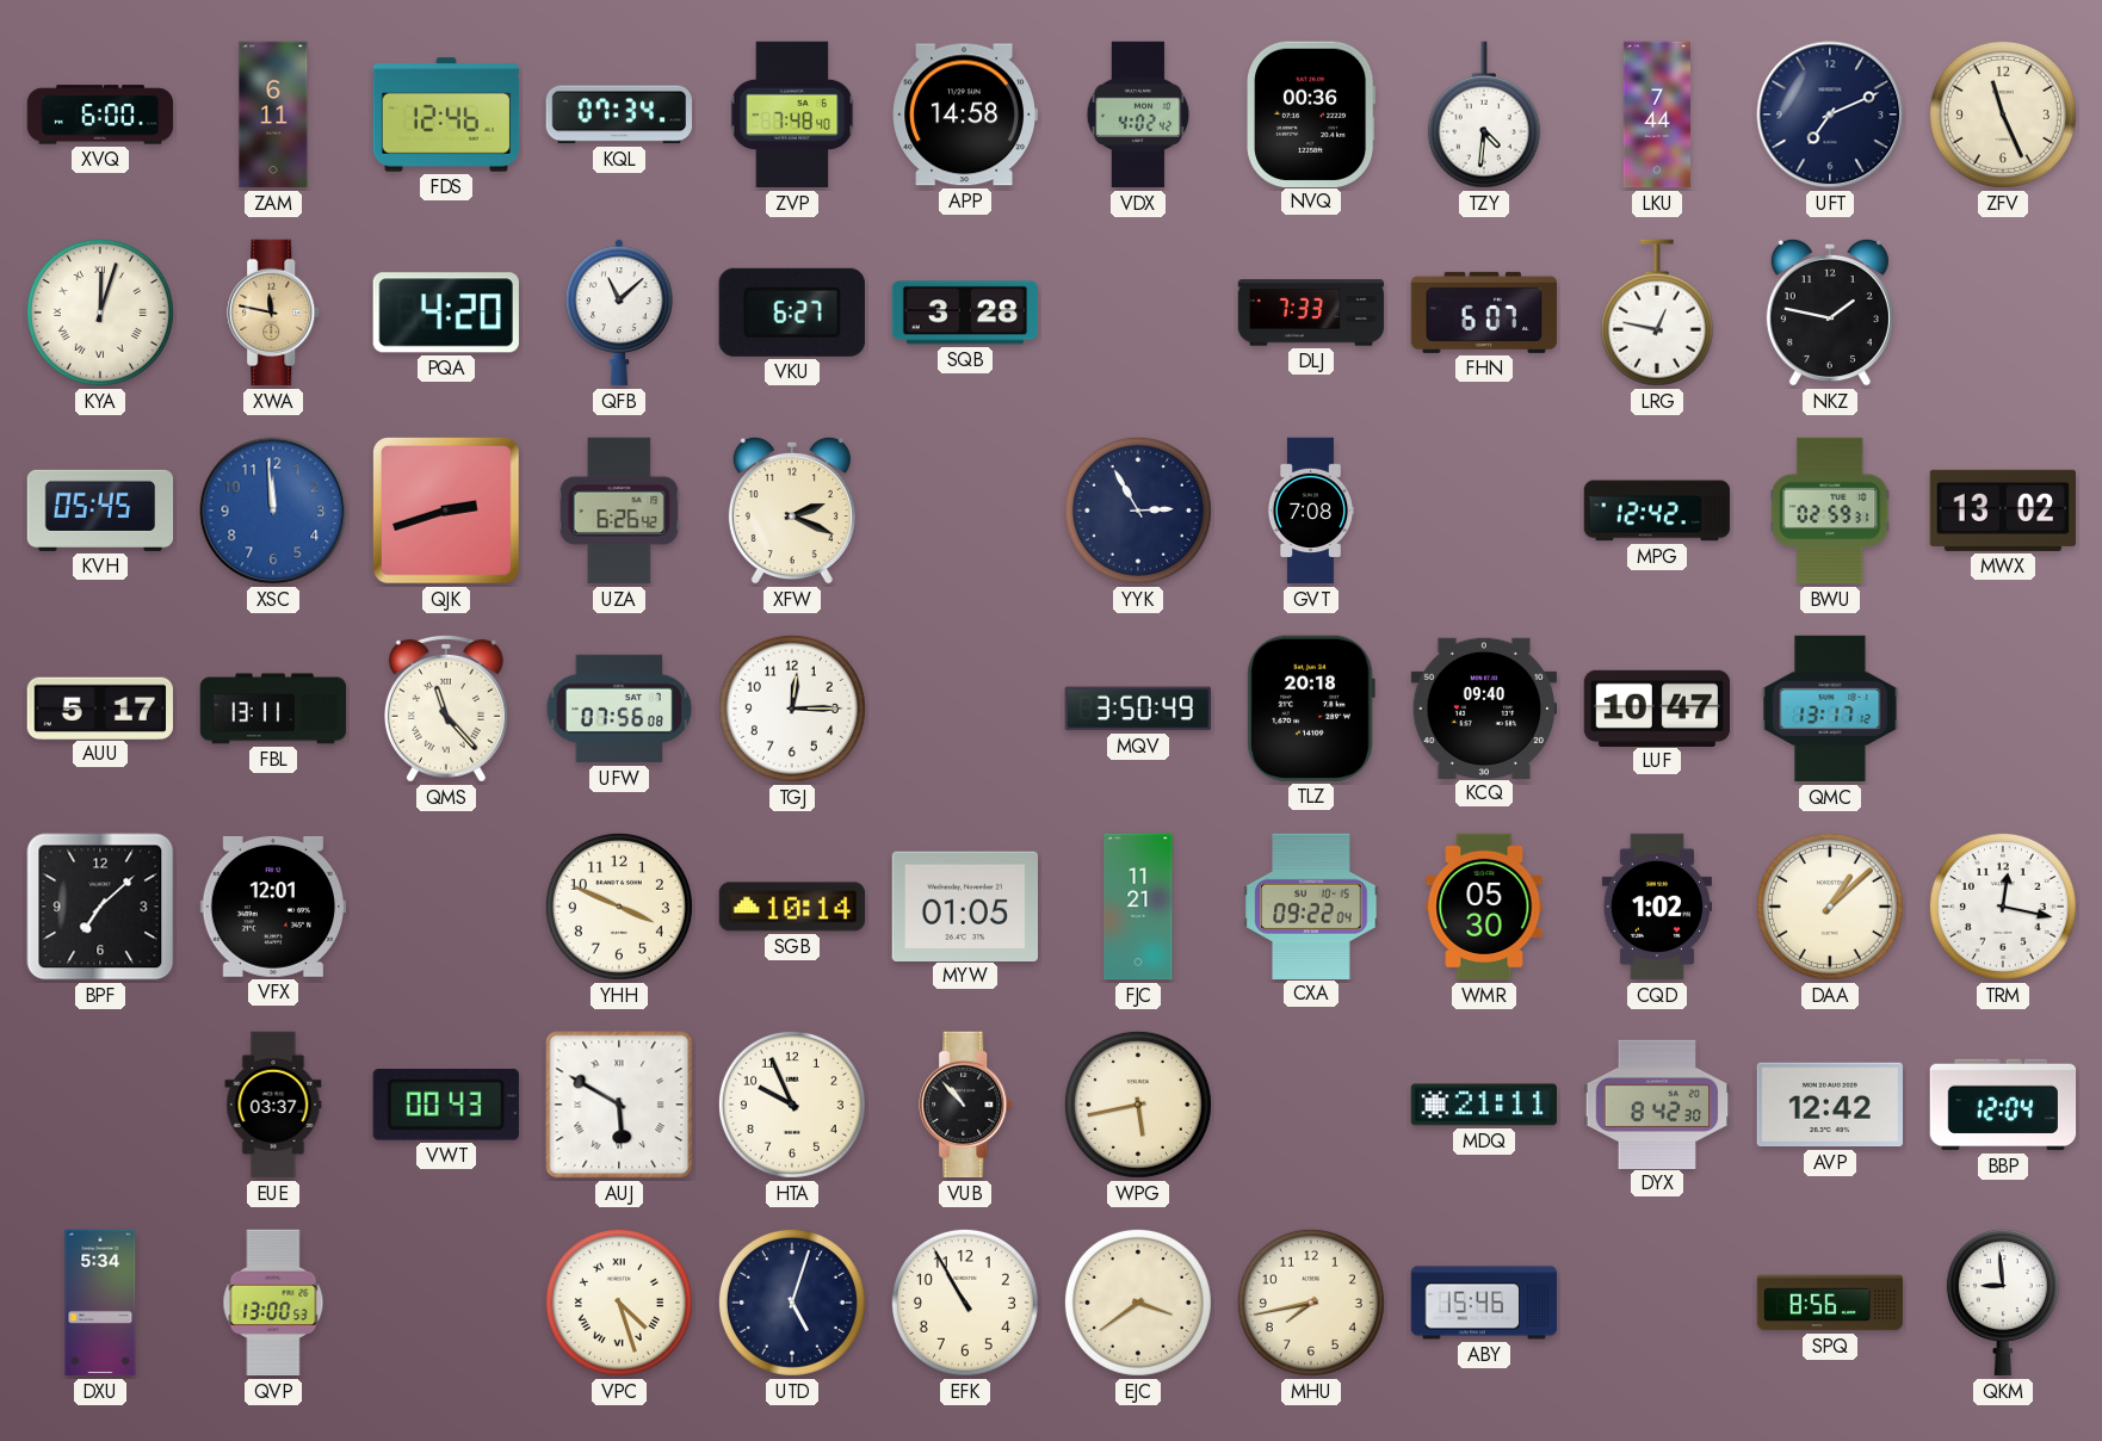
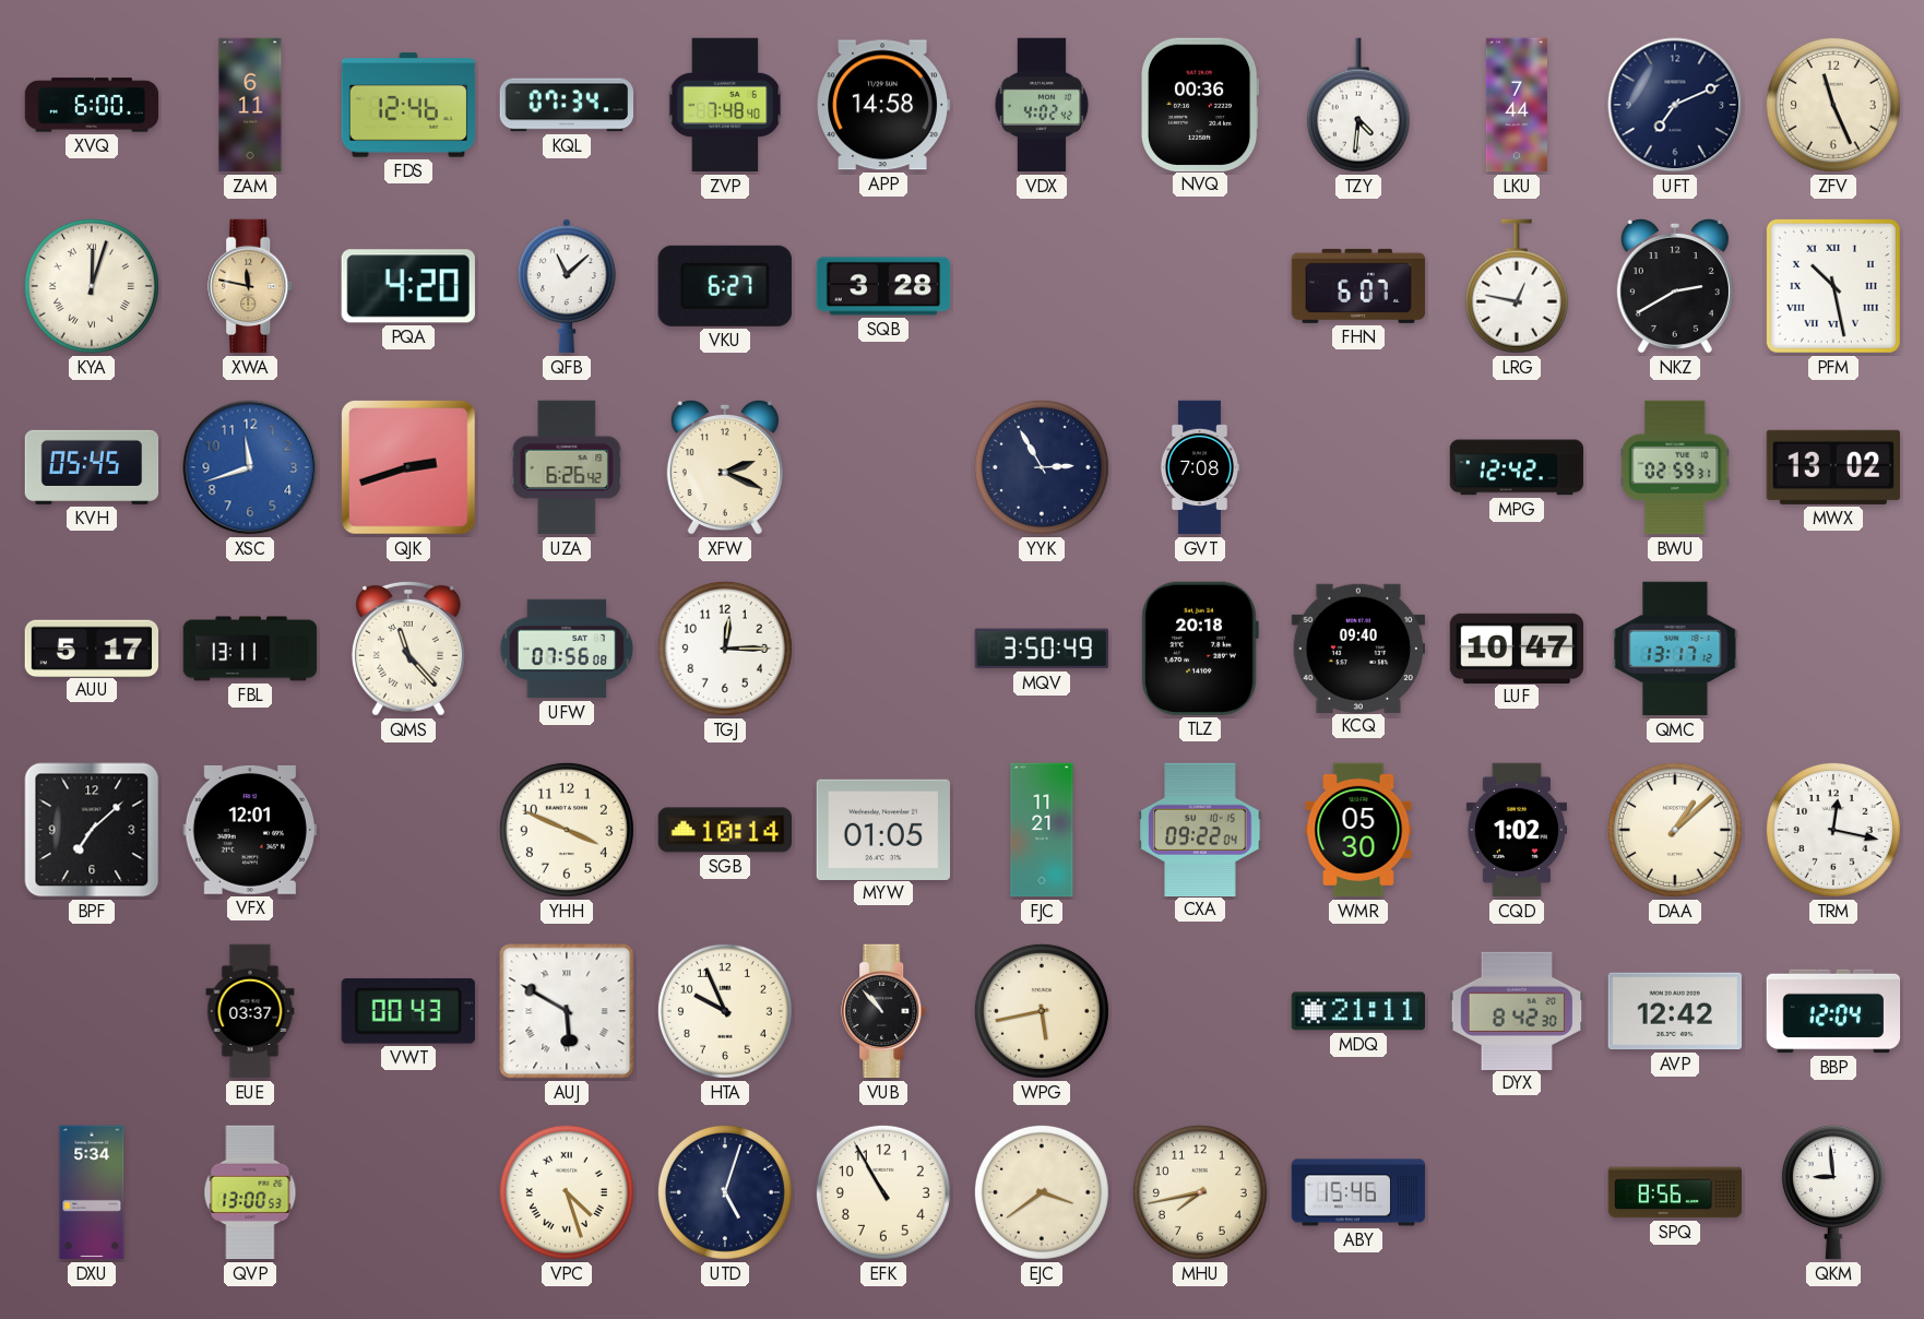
DLJ: 7:33 -> none
NKZ: 1:47 -> 2:40
PFM: none -> 10:28
XSC: 11:59 -> 11:42
